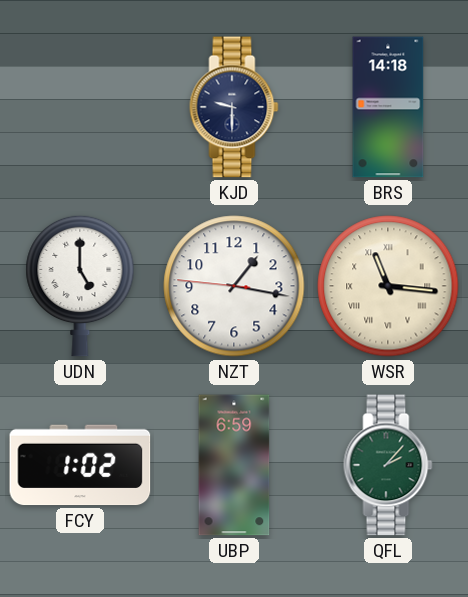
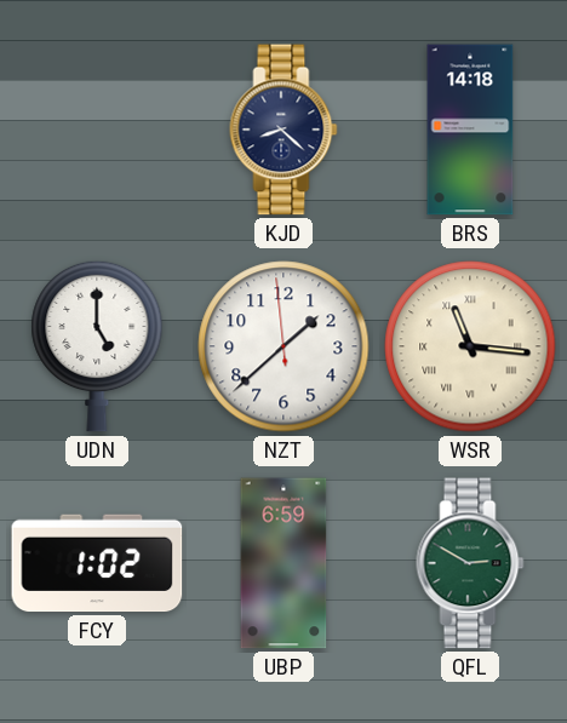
KJD: 9:30 -> 8:22
NZT: 1:16 -> 1:37
QFL: 2:07 -> 2:50
